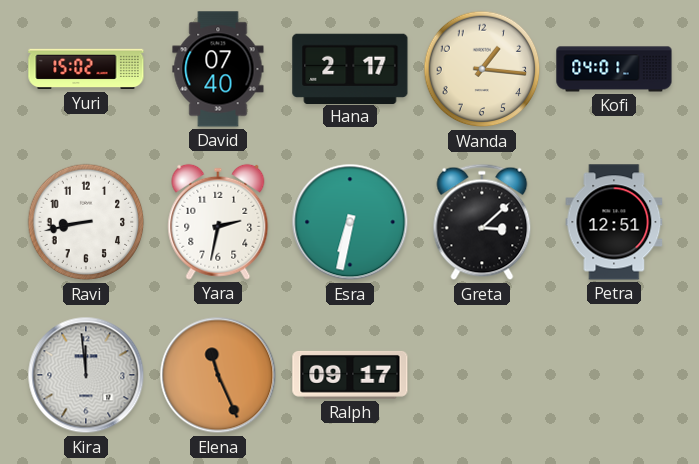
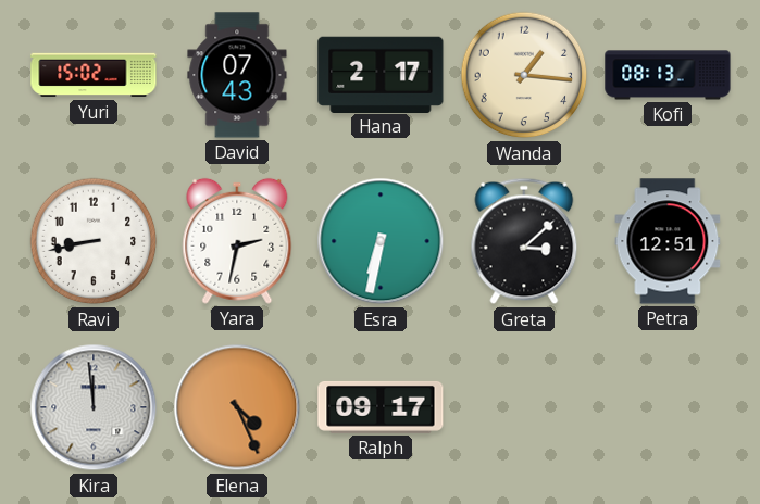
David: 07:40 -> 07:43
Kofi: 04:01 -> 08:13
Elena: 11:26 -> 4:26
